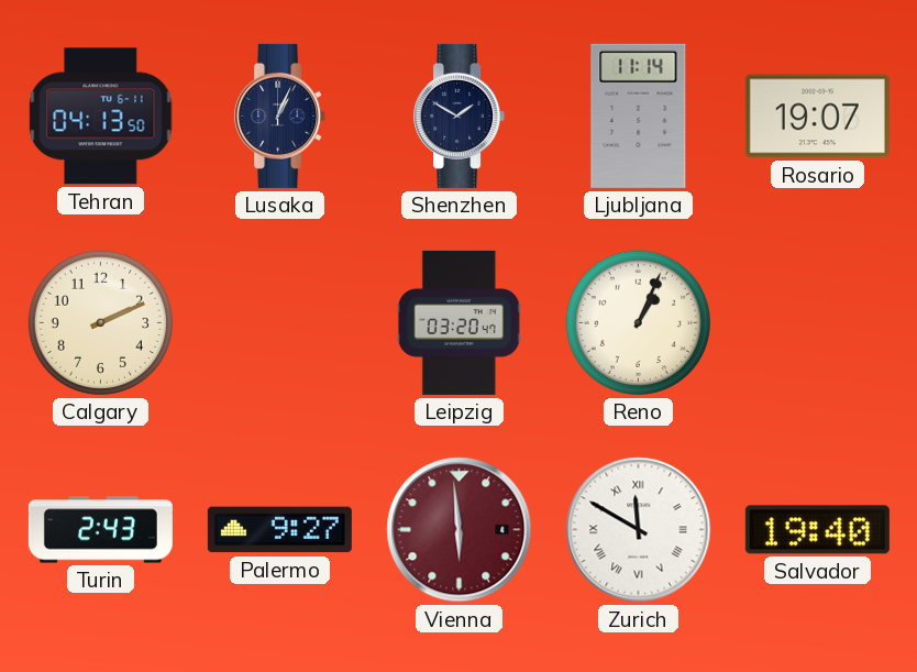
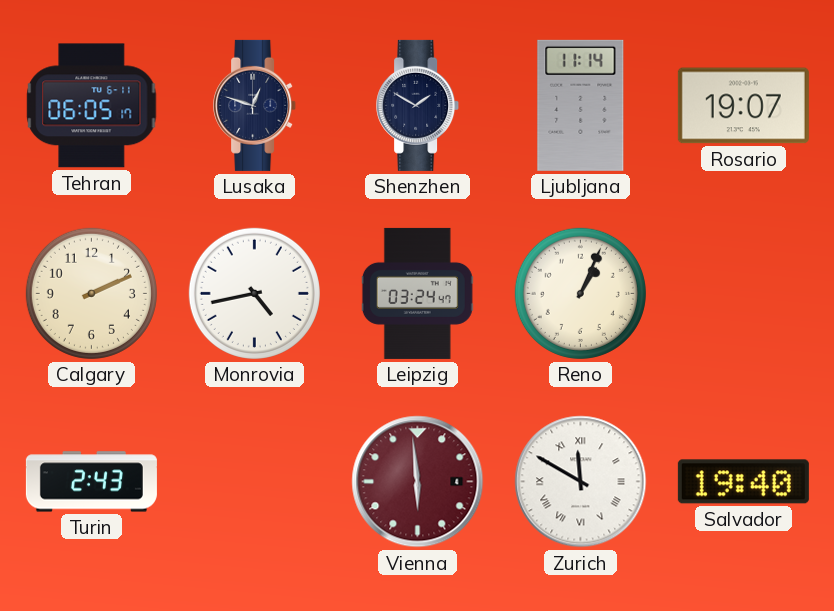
Tehran: 04:13 -> 06:05
Lusaka: 1:04 -> 12:48
Monrovia: none -> 4:43
Leipzig: 03:20 -> 03:24
Palermo: 9:27 -> none
